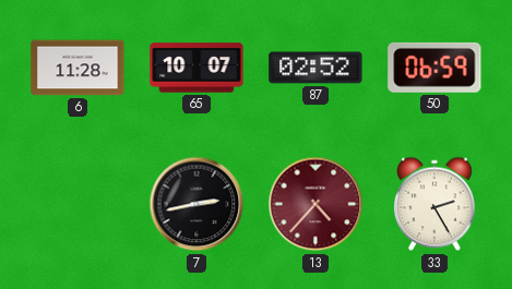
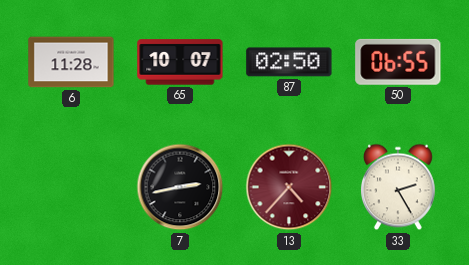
87: 02:52 -> 02:50
50: 06:59 -> 06:55
